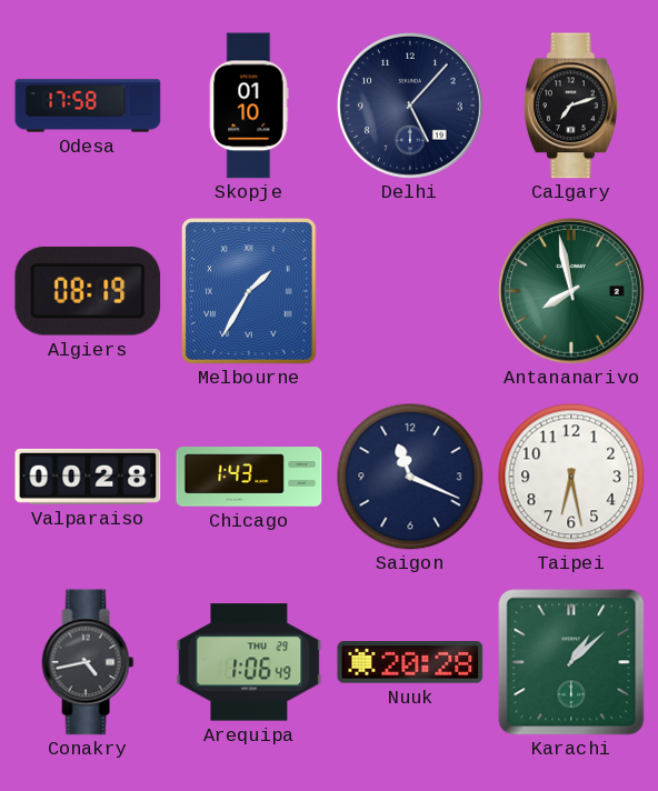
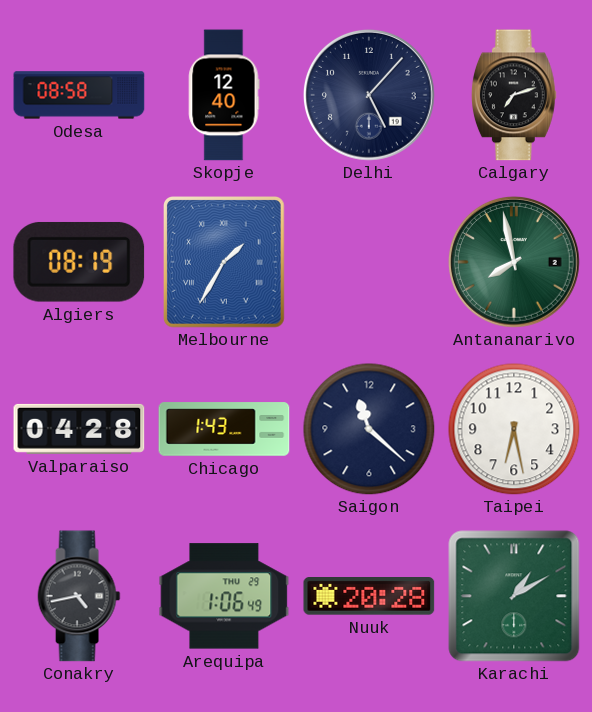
Odesa: 17:58 -> 08:58
Skopje: 01:10 -> 12:40
Valparaiso: 00:28 -> 04:28
Saigon: 11:19 -> 11:22
Karachi: 1:08 -> 1:10
